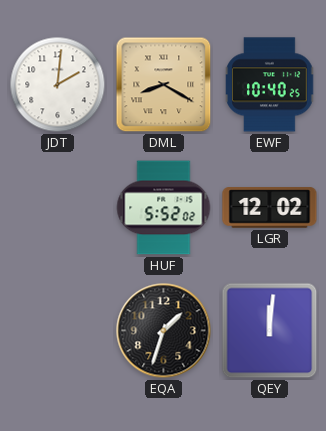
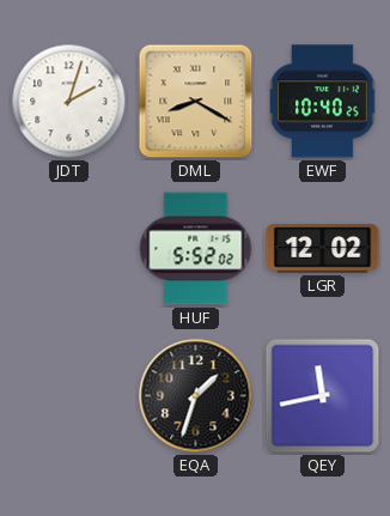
JDT: 2:01 -> 2:03
QEY: 12:01 -> 11:43
